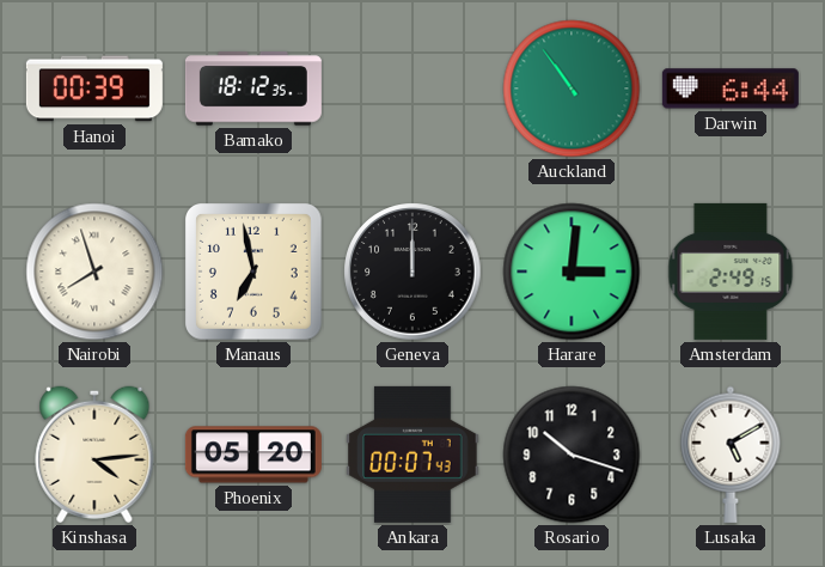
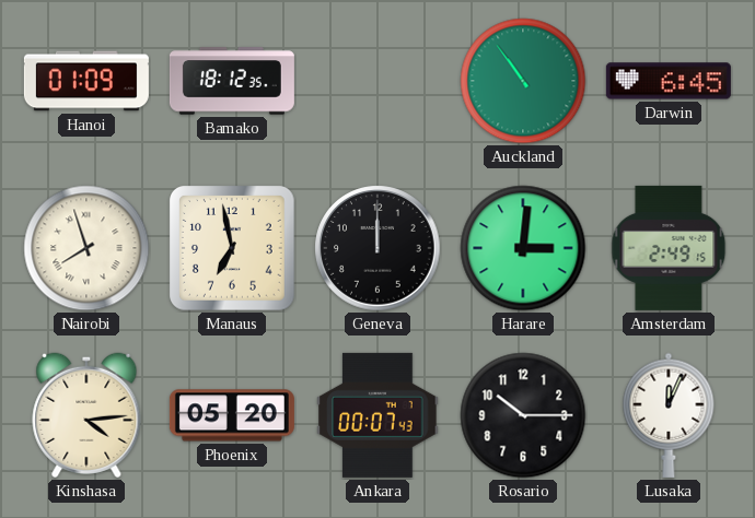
Hanoi: 00:39 -> 01:09
Darwin: 6:44 -> 6:45
Rosario: 10:18 -> 10:15
Lusaka: 5:10 -> 12:04
